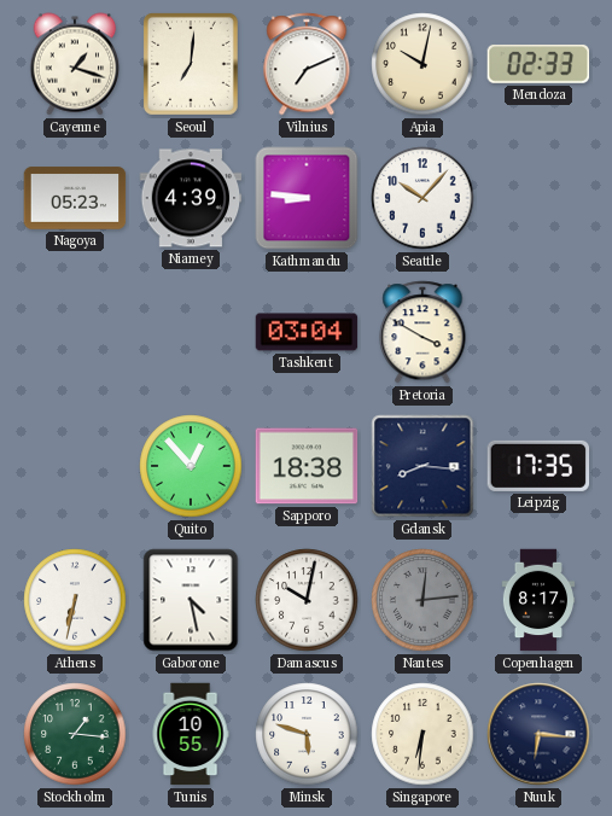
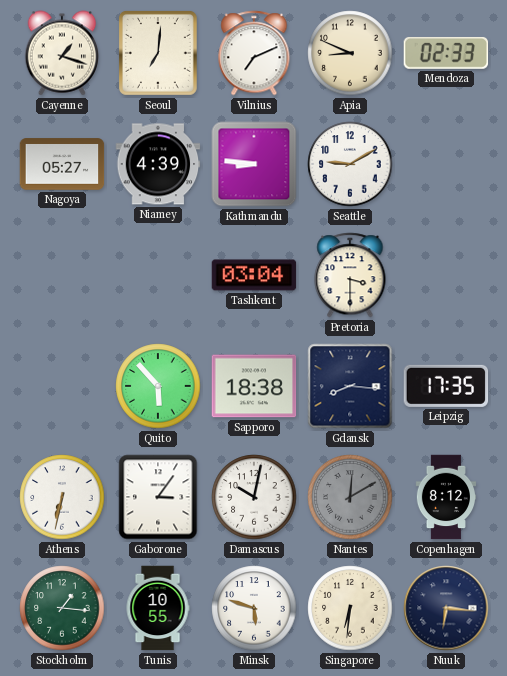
Apia: 10:02 -> 8:49
Nagoya: 05:23 -> 05:27
Seattle: 10:07 -> 9:10
Pretoria: 3:50 -> 3:30
Quito: 12:53 -> 5:53
Gaborone: 4:28 -> 3:06
Nantes: 12:14 -> 12:10
Copenhagen: 8:17 -> 8:12
